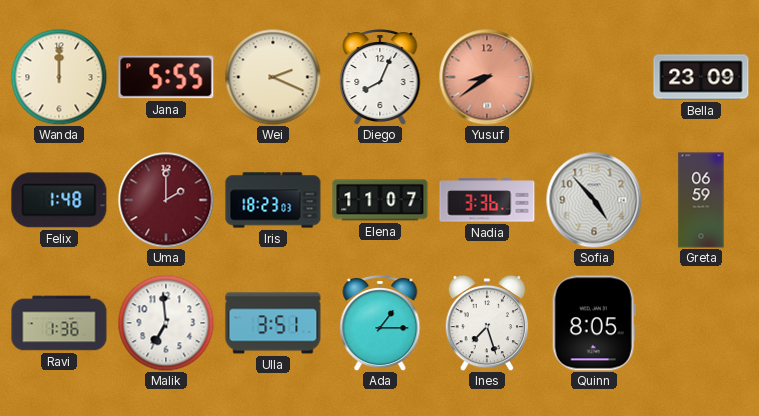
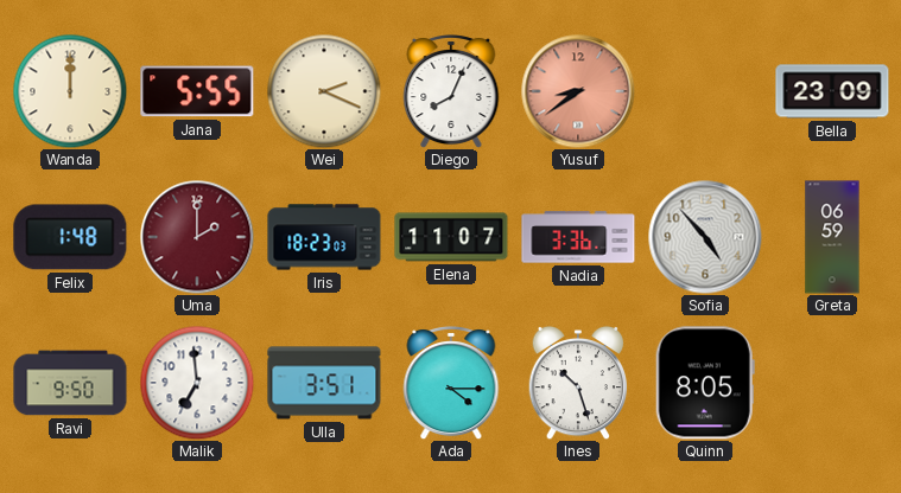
Ravi: 1:36 -> 9:50
Ada: 1:15 -> 4:15
Ines: 7:27 -> 10:27
